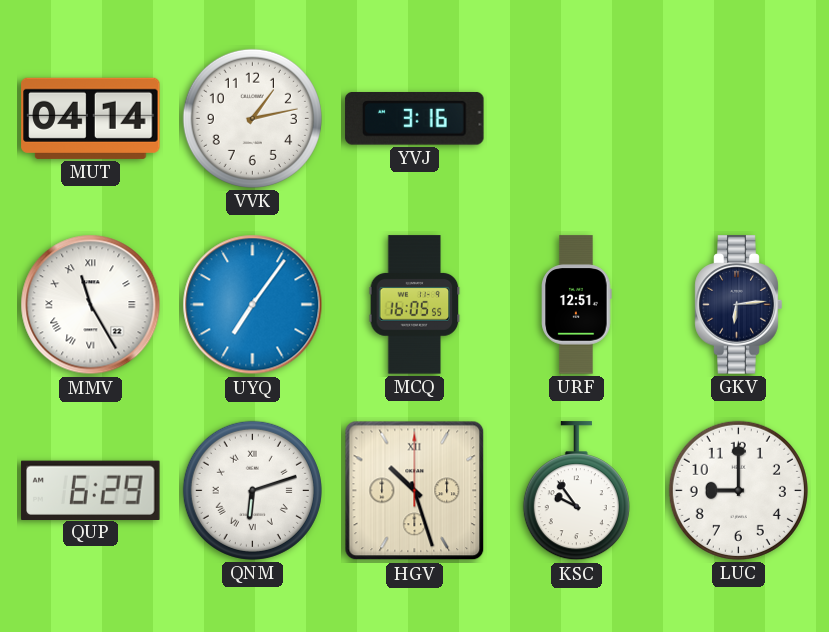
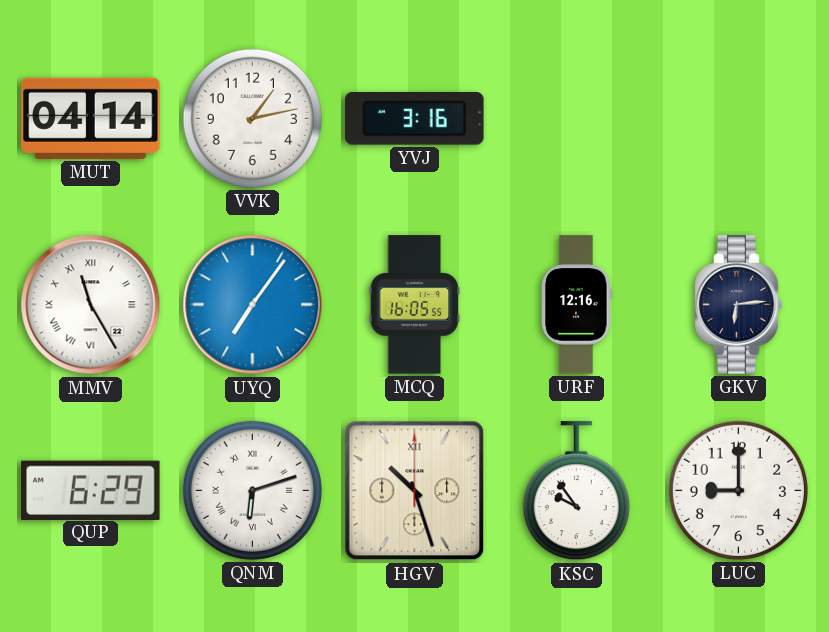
URF: 12:51 -> 12:16
